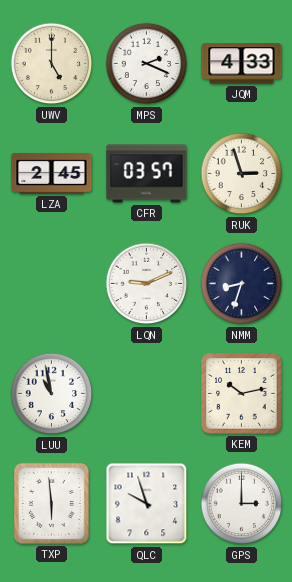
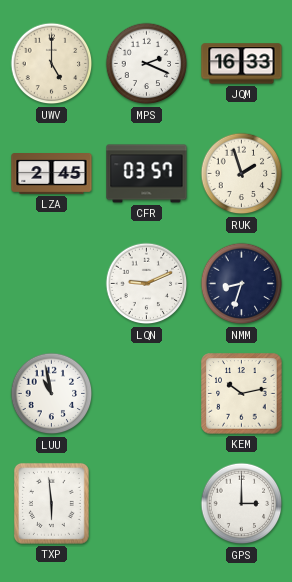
JQM: 4:33 -> 16:33
RUK: 2:57 -> 1:57
QLC: 9:57 -> none
